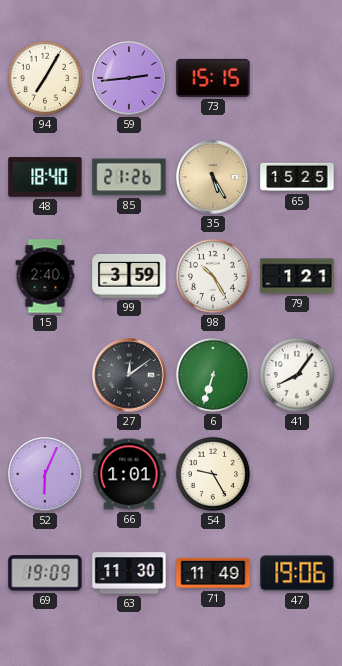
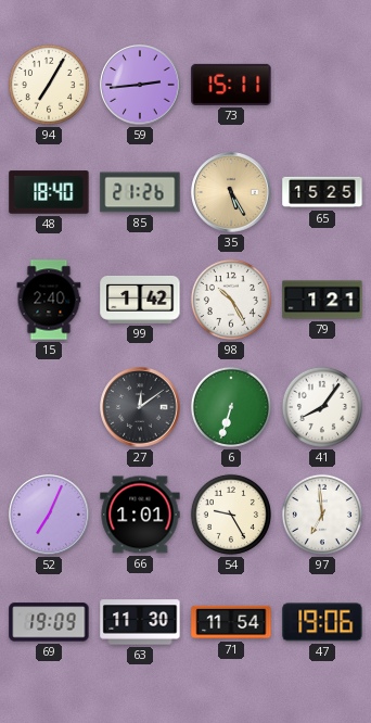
73: 15:15 -> 15:11
99: 3:59 -> 1:42
52: 6:04 -> 7:04
97: none -> 6:59
71: 11:49 -> 11:54
